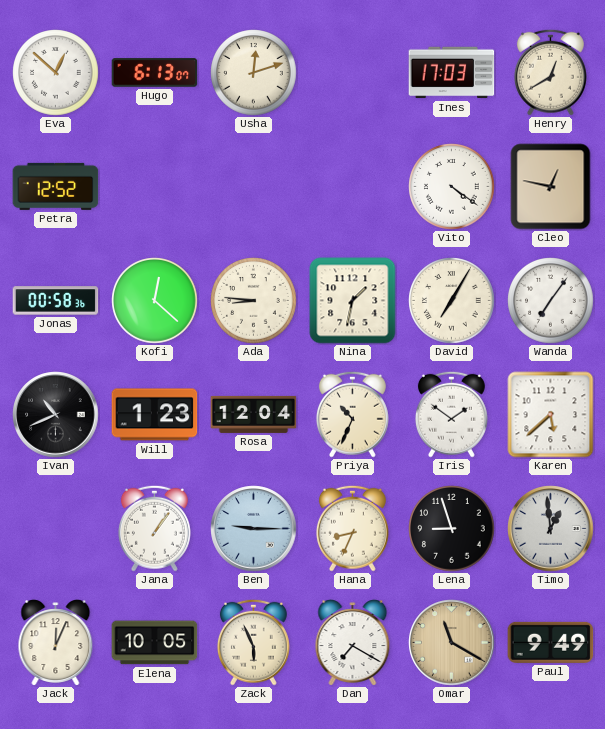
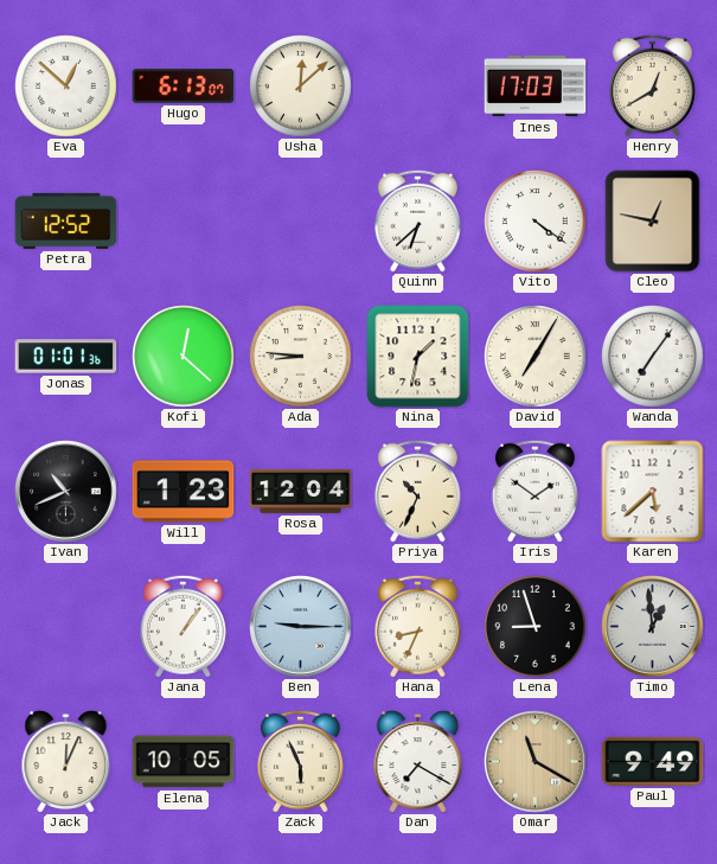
Usha: 12:12 -> 12:08
Quinn: none -> 6:38
Jonas: 00:58 -> 01:01
